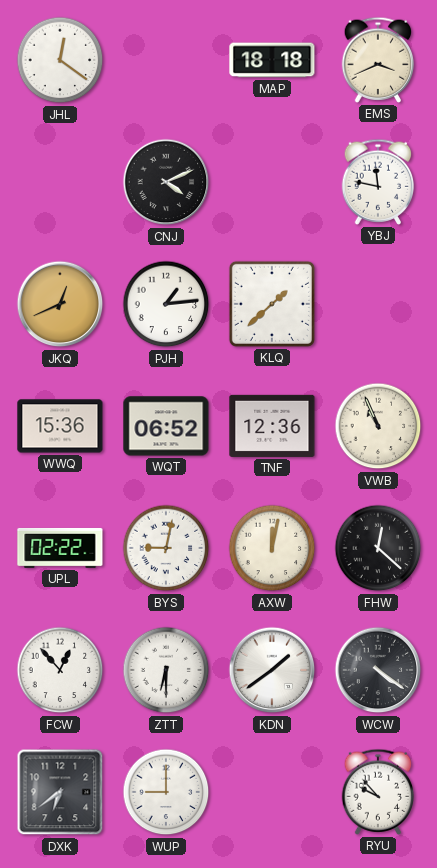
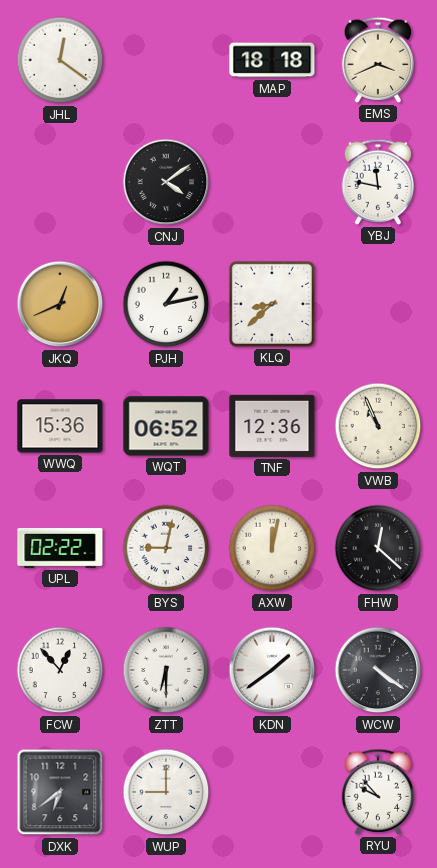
CNJ: 4:11 -> 4:09
PJH: 1:14 -> 1:13
KLQ: 1:38 -> 8:38
